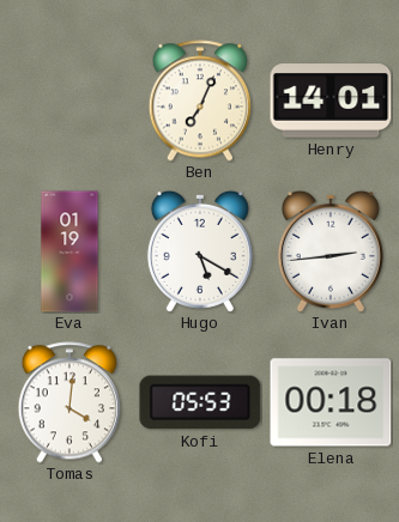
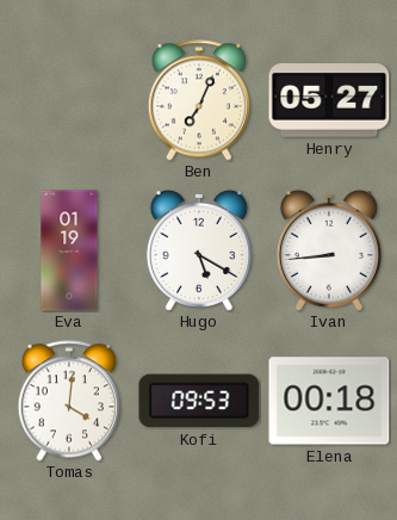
Henry: 14:01 -> 05:27
Ivan: 2:44 -> 8:44
Kofi: 05:53 -> 09:53
